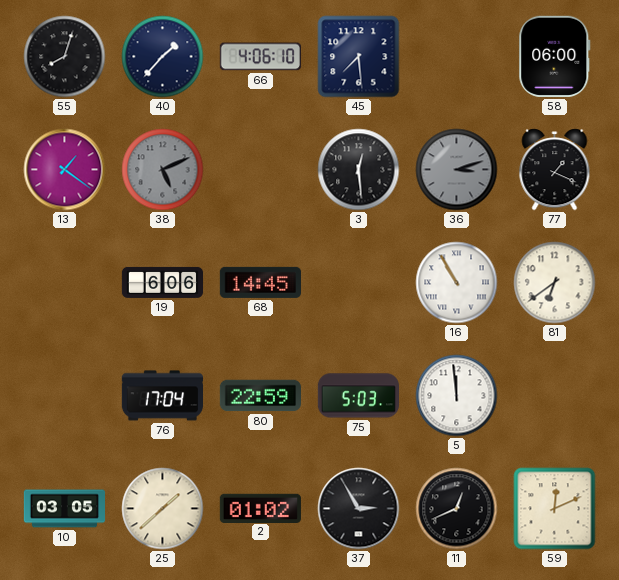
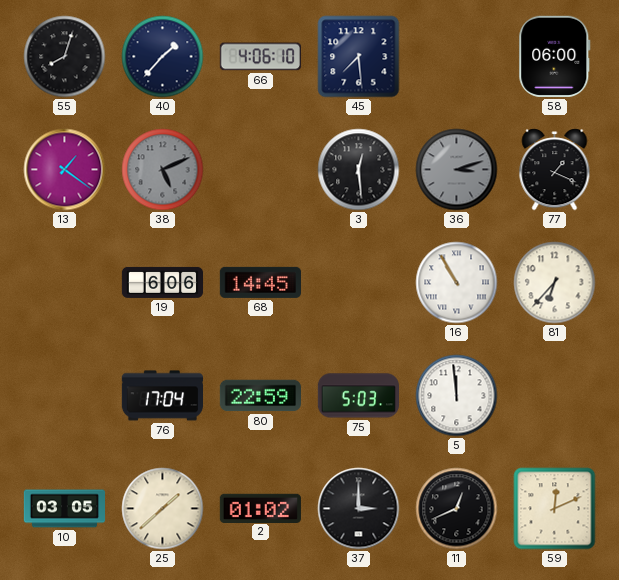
81: 6:39 -> 6:37
37: 2:55 -> 3:00
